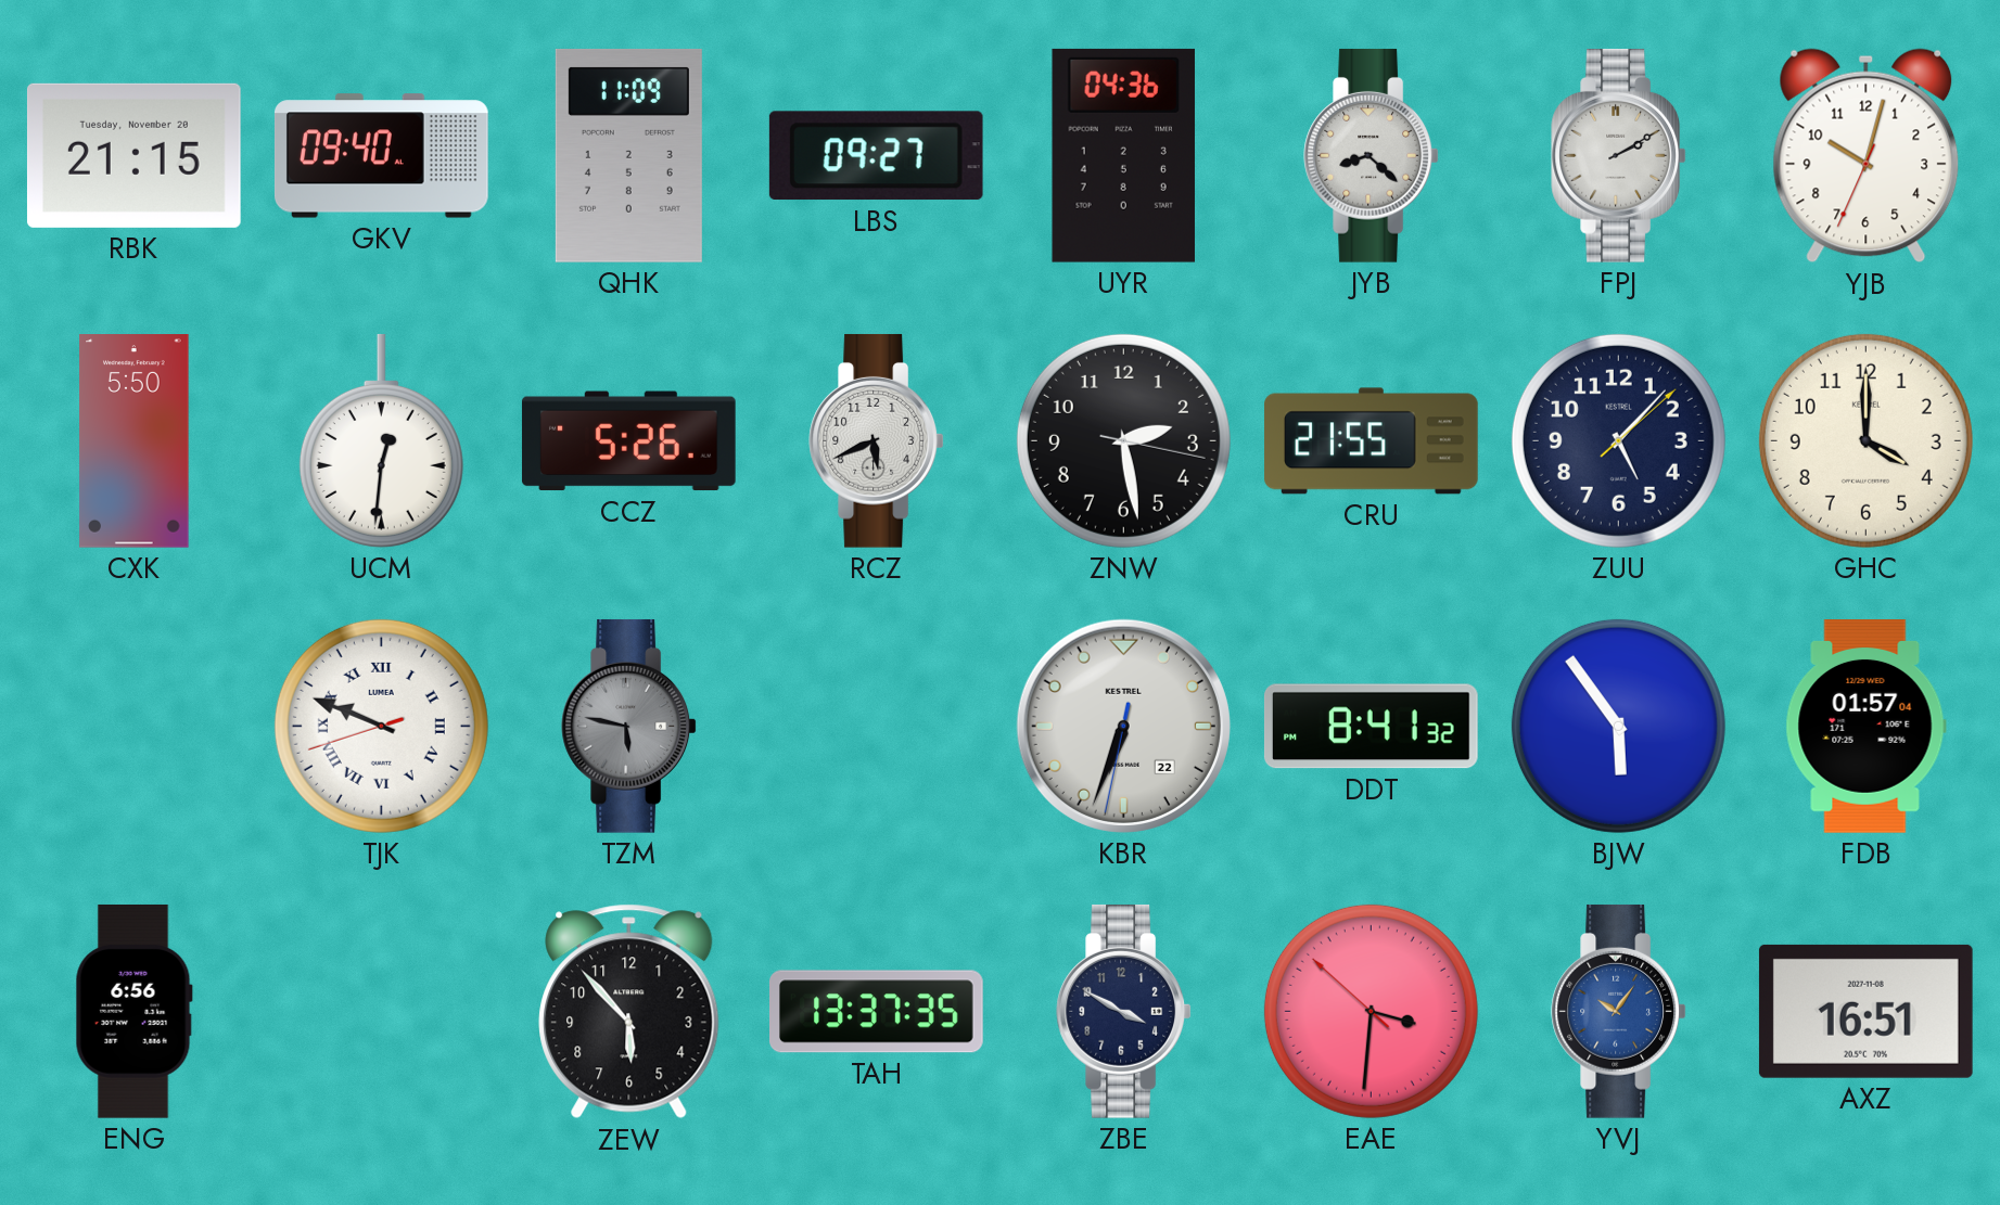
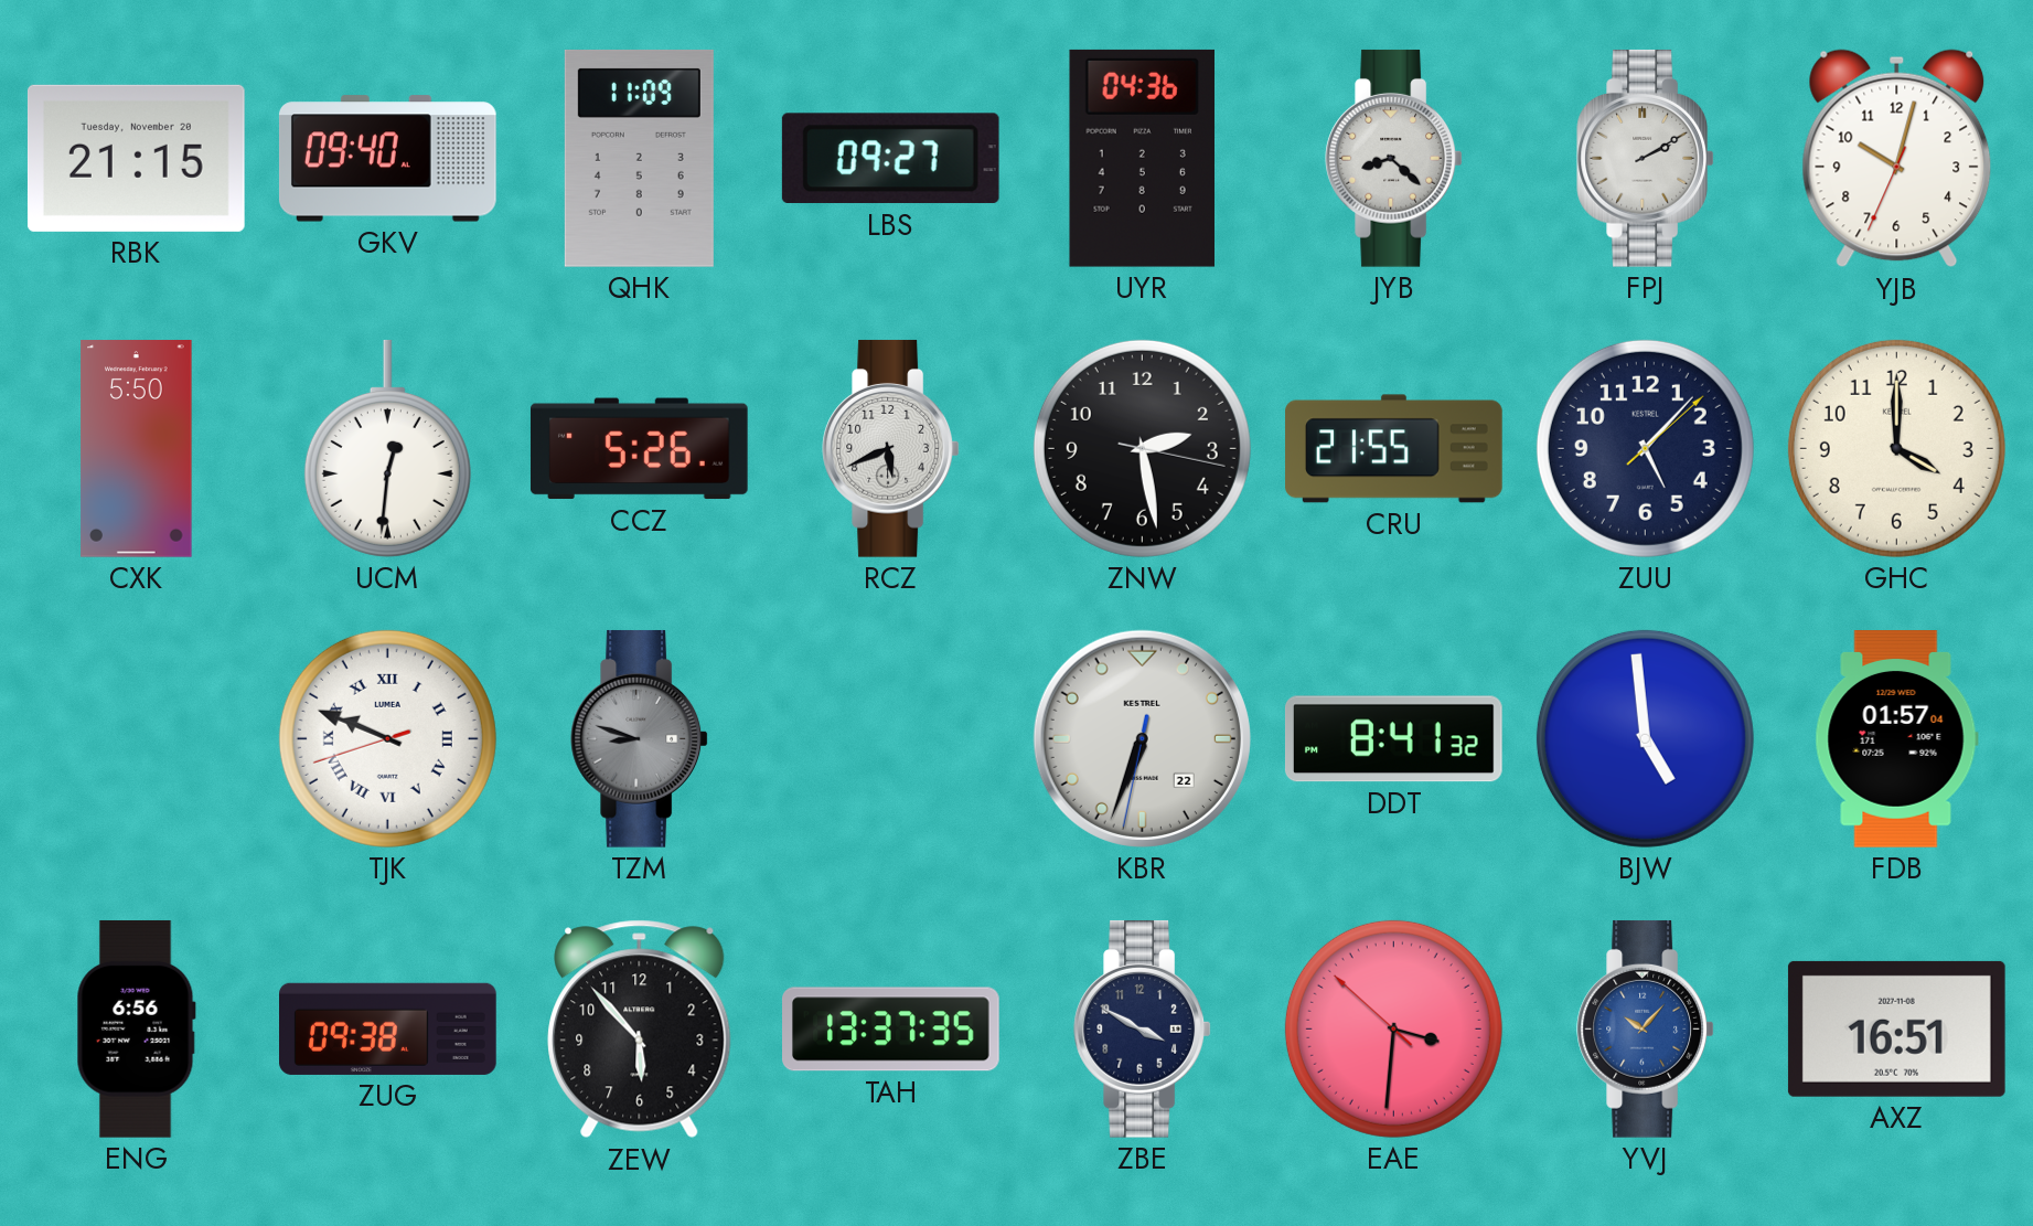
TZM: 5:47 -> 8:48
BJW: 5:54 -> 4:59
ZUG: none -> 09:38
YVJ: 10:06 -> 10:07
